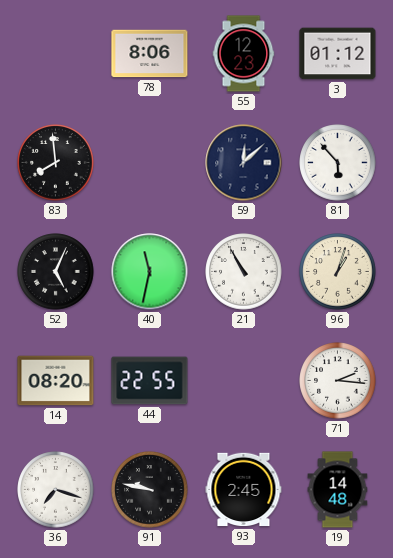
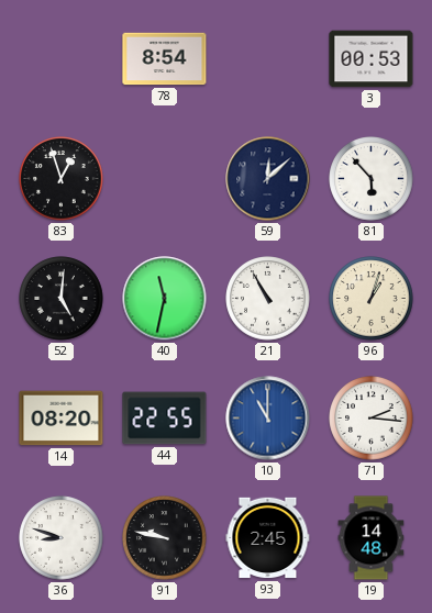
78: 8:06 -> 8:54
55: 12:23 -> none
3: 01:12 -> 00:53
83: 7:59 -> 12:57
52: 5:04 -> 5:01
10: none -> 11:00
36: 7:18 -> 8:48
